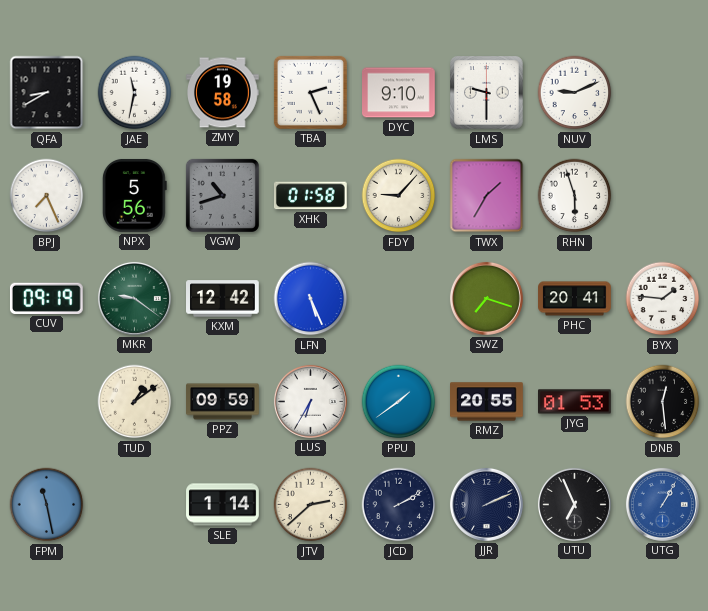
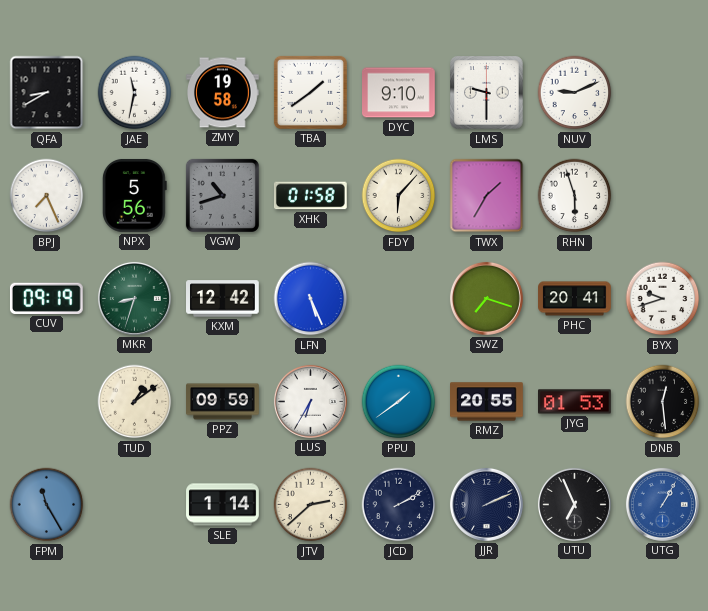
TBA: 2:26 -> 1:39
FDY: 9:07 -> 6:07
MKR: 9:21 -> 8:33
BYX: 1:46 -> 9:42
FPM: 11:28 -> 11:25
